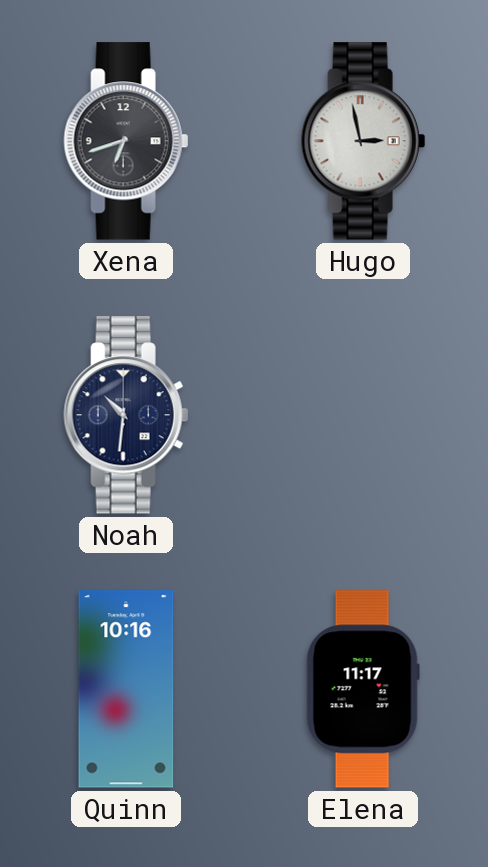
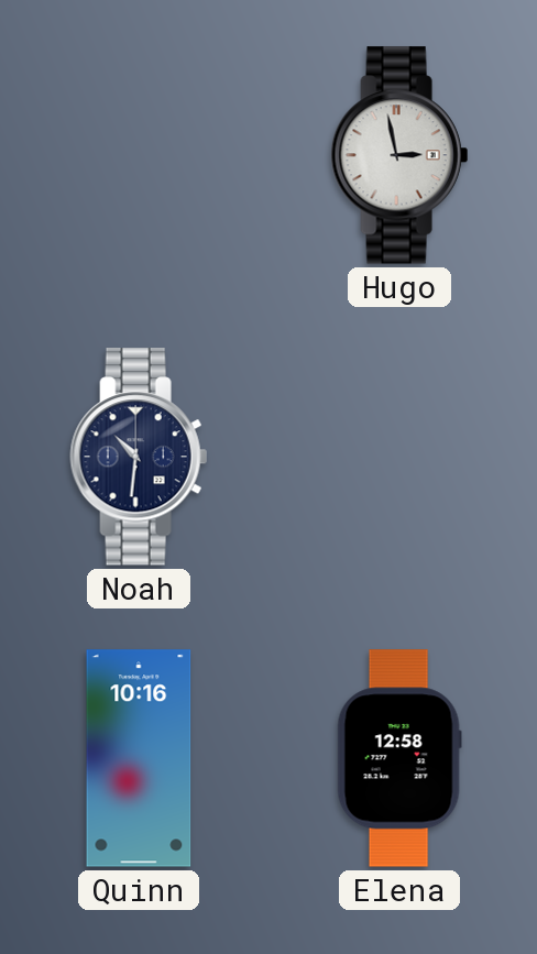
Xena: 6:42 -> none
Elena: 11:17 -> 12:58
